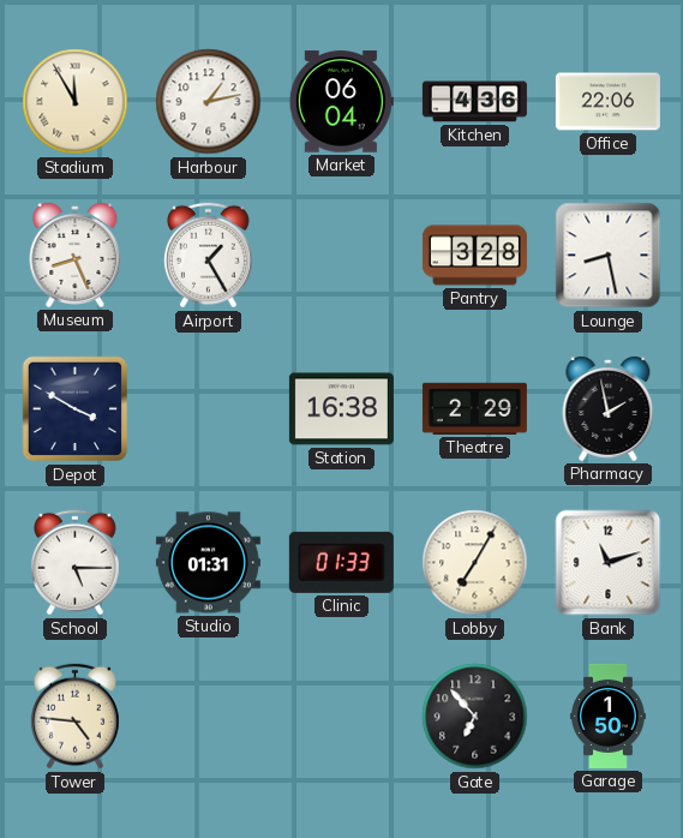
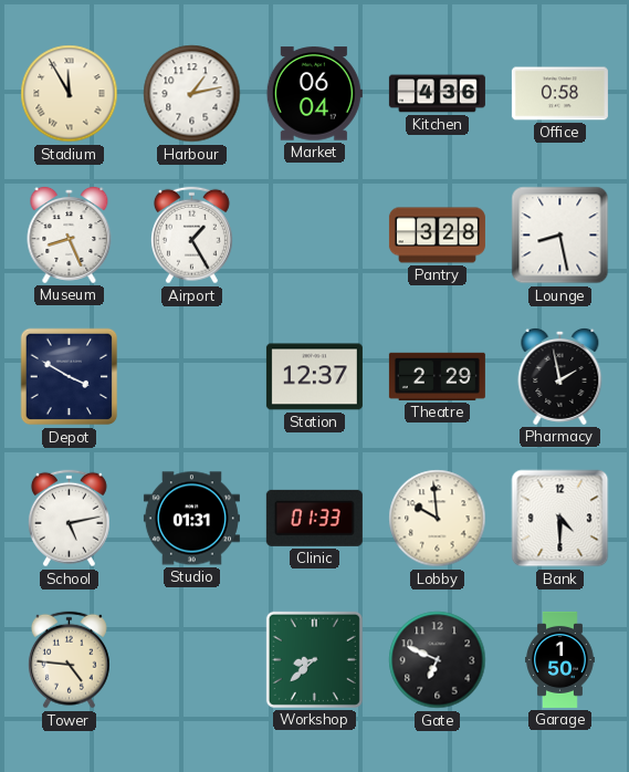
Office: 22:06 -> 0:58
Station: 16:38 -> 12:37
School: 5:15 -> 5:13
Lobby: 7:05 -> 9:59
Bank: 11:12 -> 4:30
Workshop: none -> 8:38
Gate: 6:53 -> 6:49
